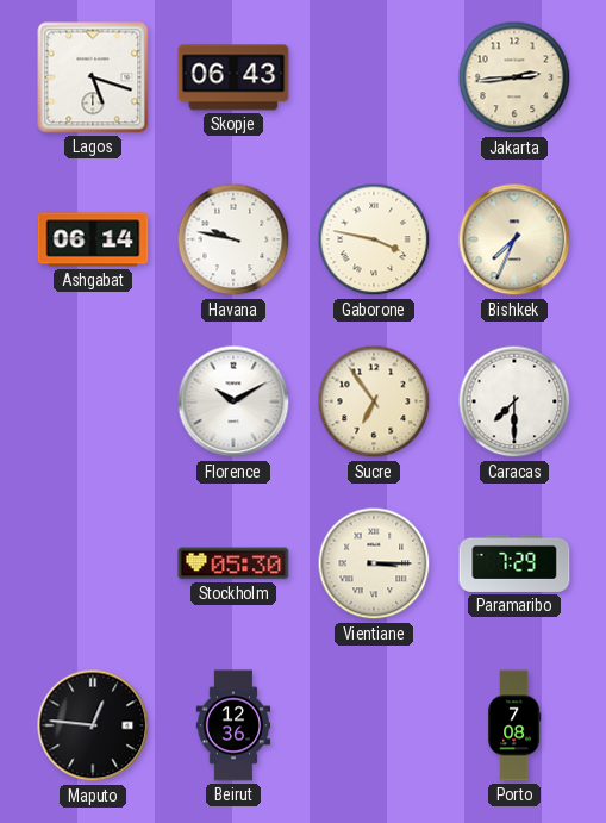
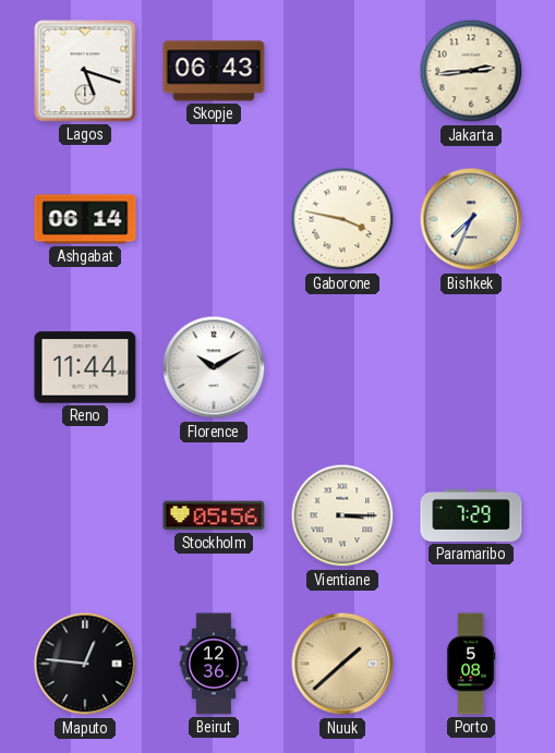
Havana: 9:47 -> none
Reno: none -> 11:44
Sucre: 6:54 -> none
Caracas: 7:30 -> none
Stockholm: 05:30 -> 05:56
Nuuk: none -> 1:38
Porto: 7:08 -> 5:08
